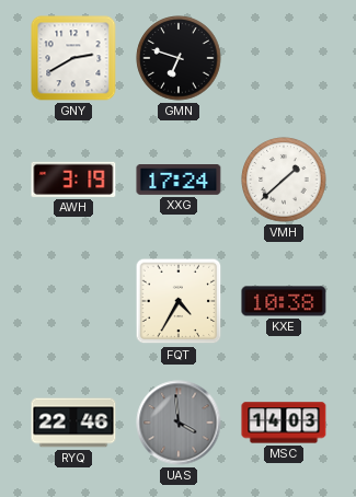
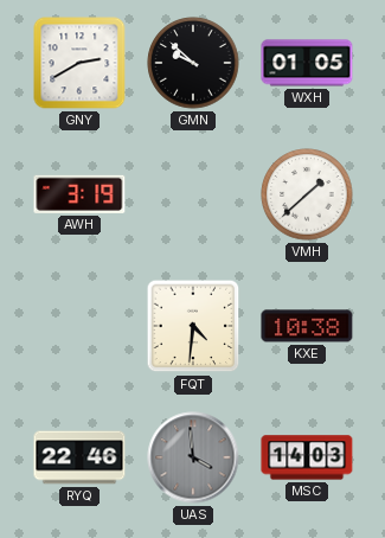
GMN: 6:48 -> 9:52
WXH: none -> 01:05
XXG: 17:24 -> none
FQT: 4:35 -> 4:31
